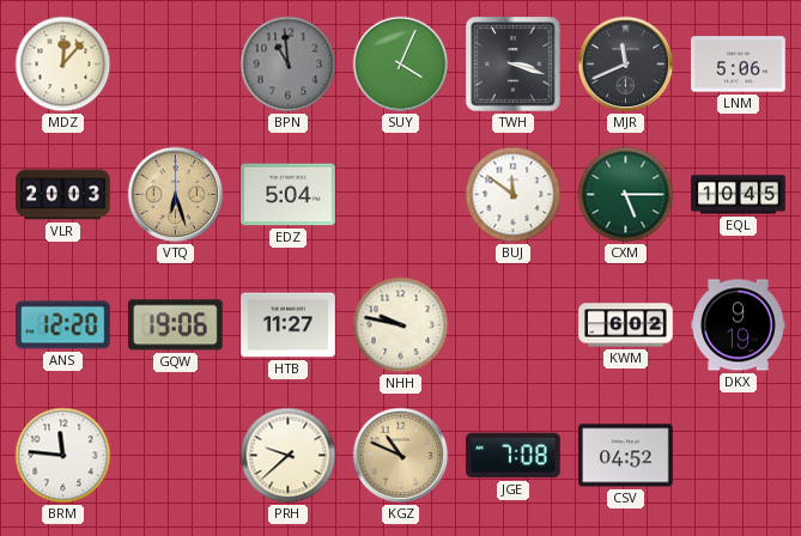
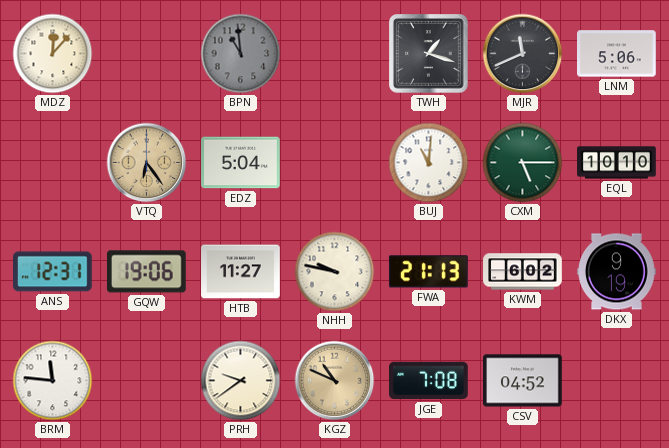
SUY: 4:04 -> none
TWH: 3:18 -> 1:18
VLR: 20:03 -> none
VTQ: 6:27 -> 6:24
BUJ: 11:51 -> 11:01
EQL: 10:45 -> 10:10
ANS: 12:20 -> 12:31
FWA: none -> 21:13
PRH: 9:38 -> 9:39
